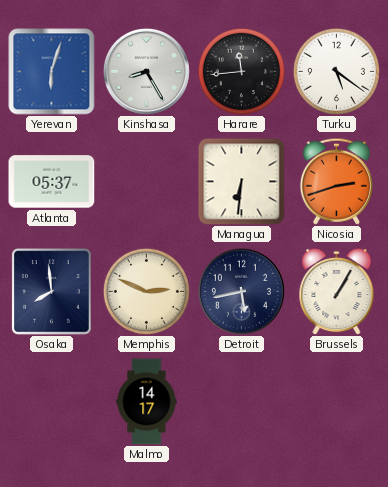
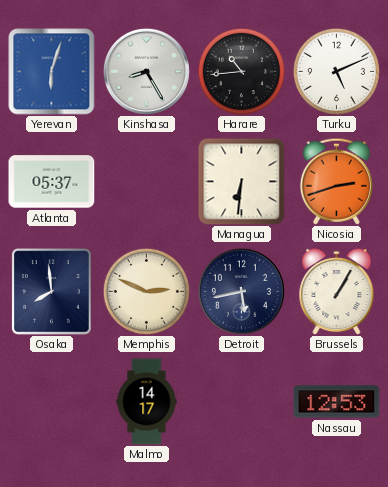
Harare: 11:44 -> 10:44
Turku: 5:21 -> 5:11
Nassau: none -> 12:53
